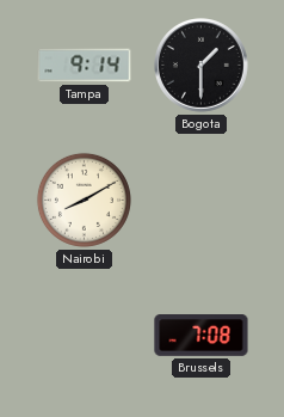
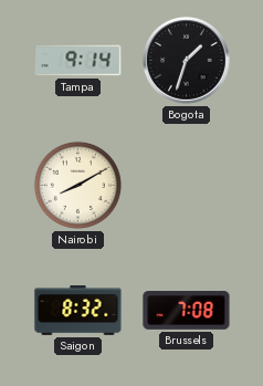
Bogota: 1:30 -> 1:33
Saigon: none -> 8:32
